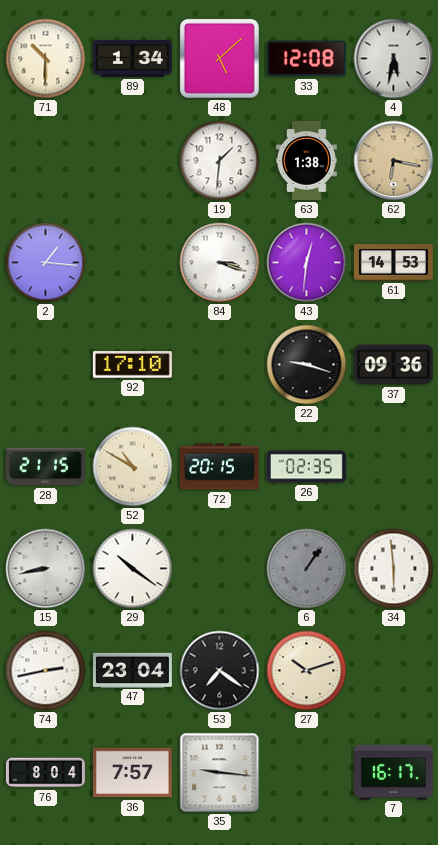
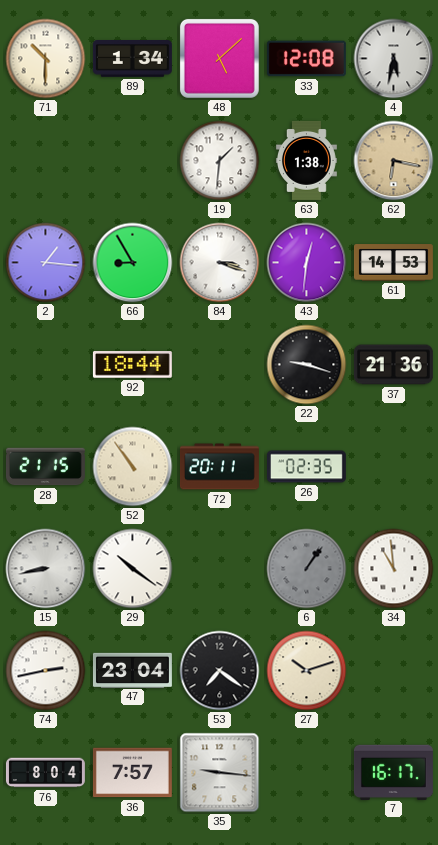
66: none -> 8:55
92: 17:10 -> 18:44
37: 09:36 -> 21:36
52: 10:50 -> 10:54
72: 20:15 -> 20:11
34: 5:59 -> 10:59
